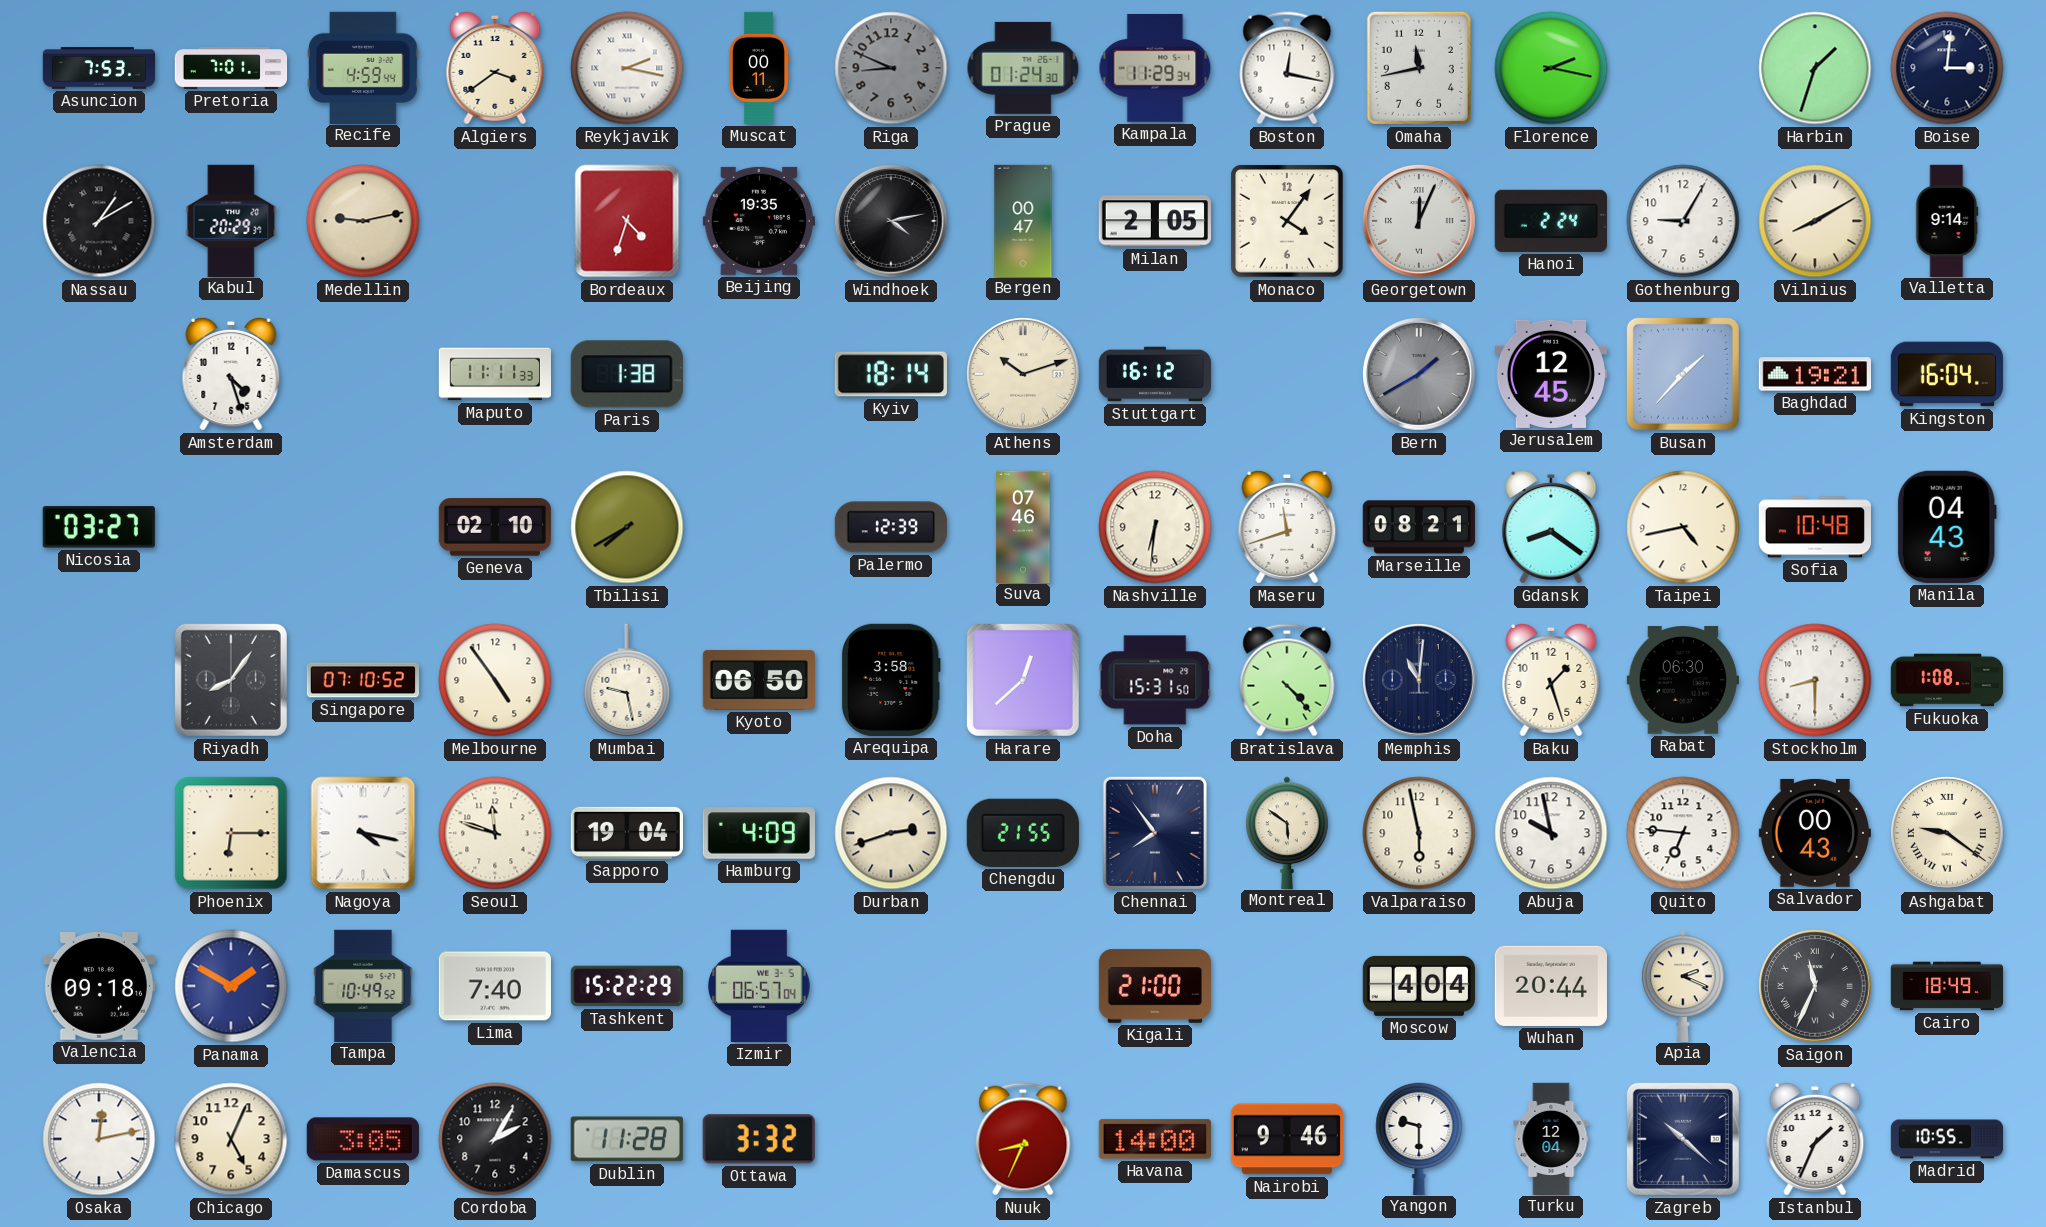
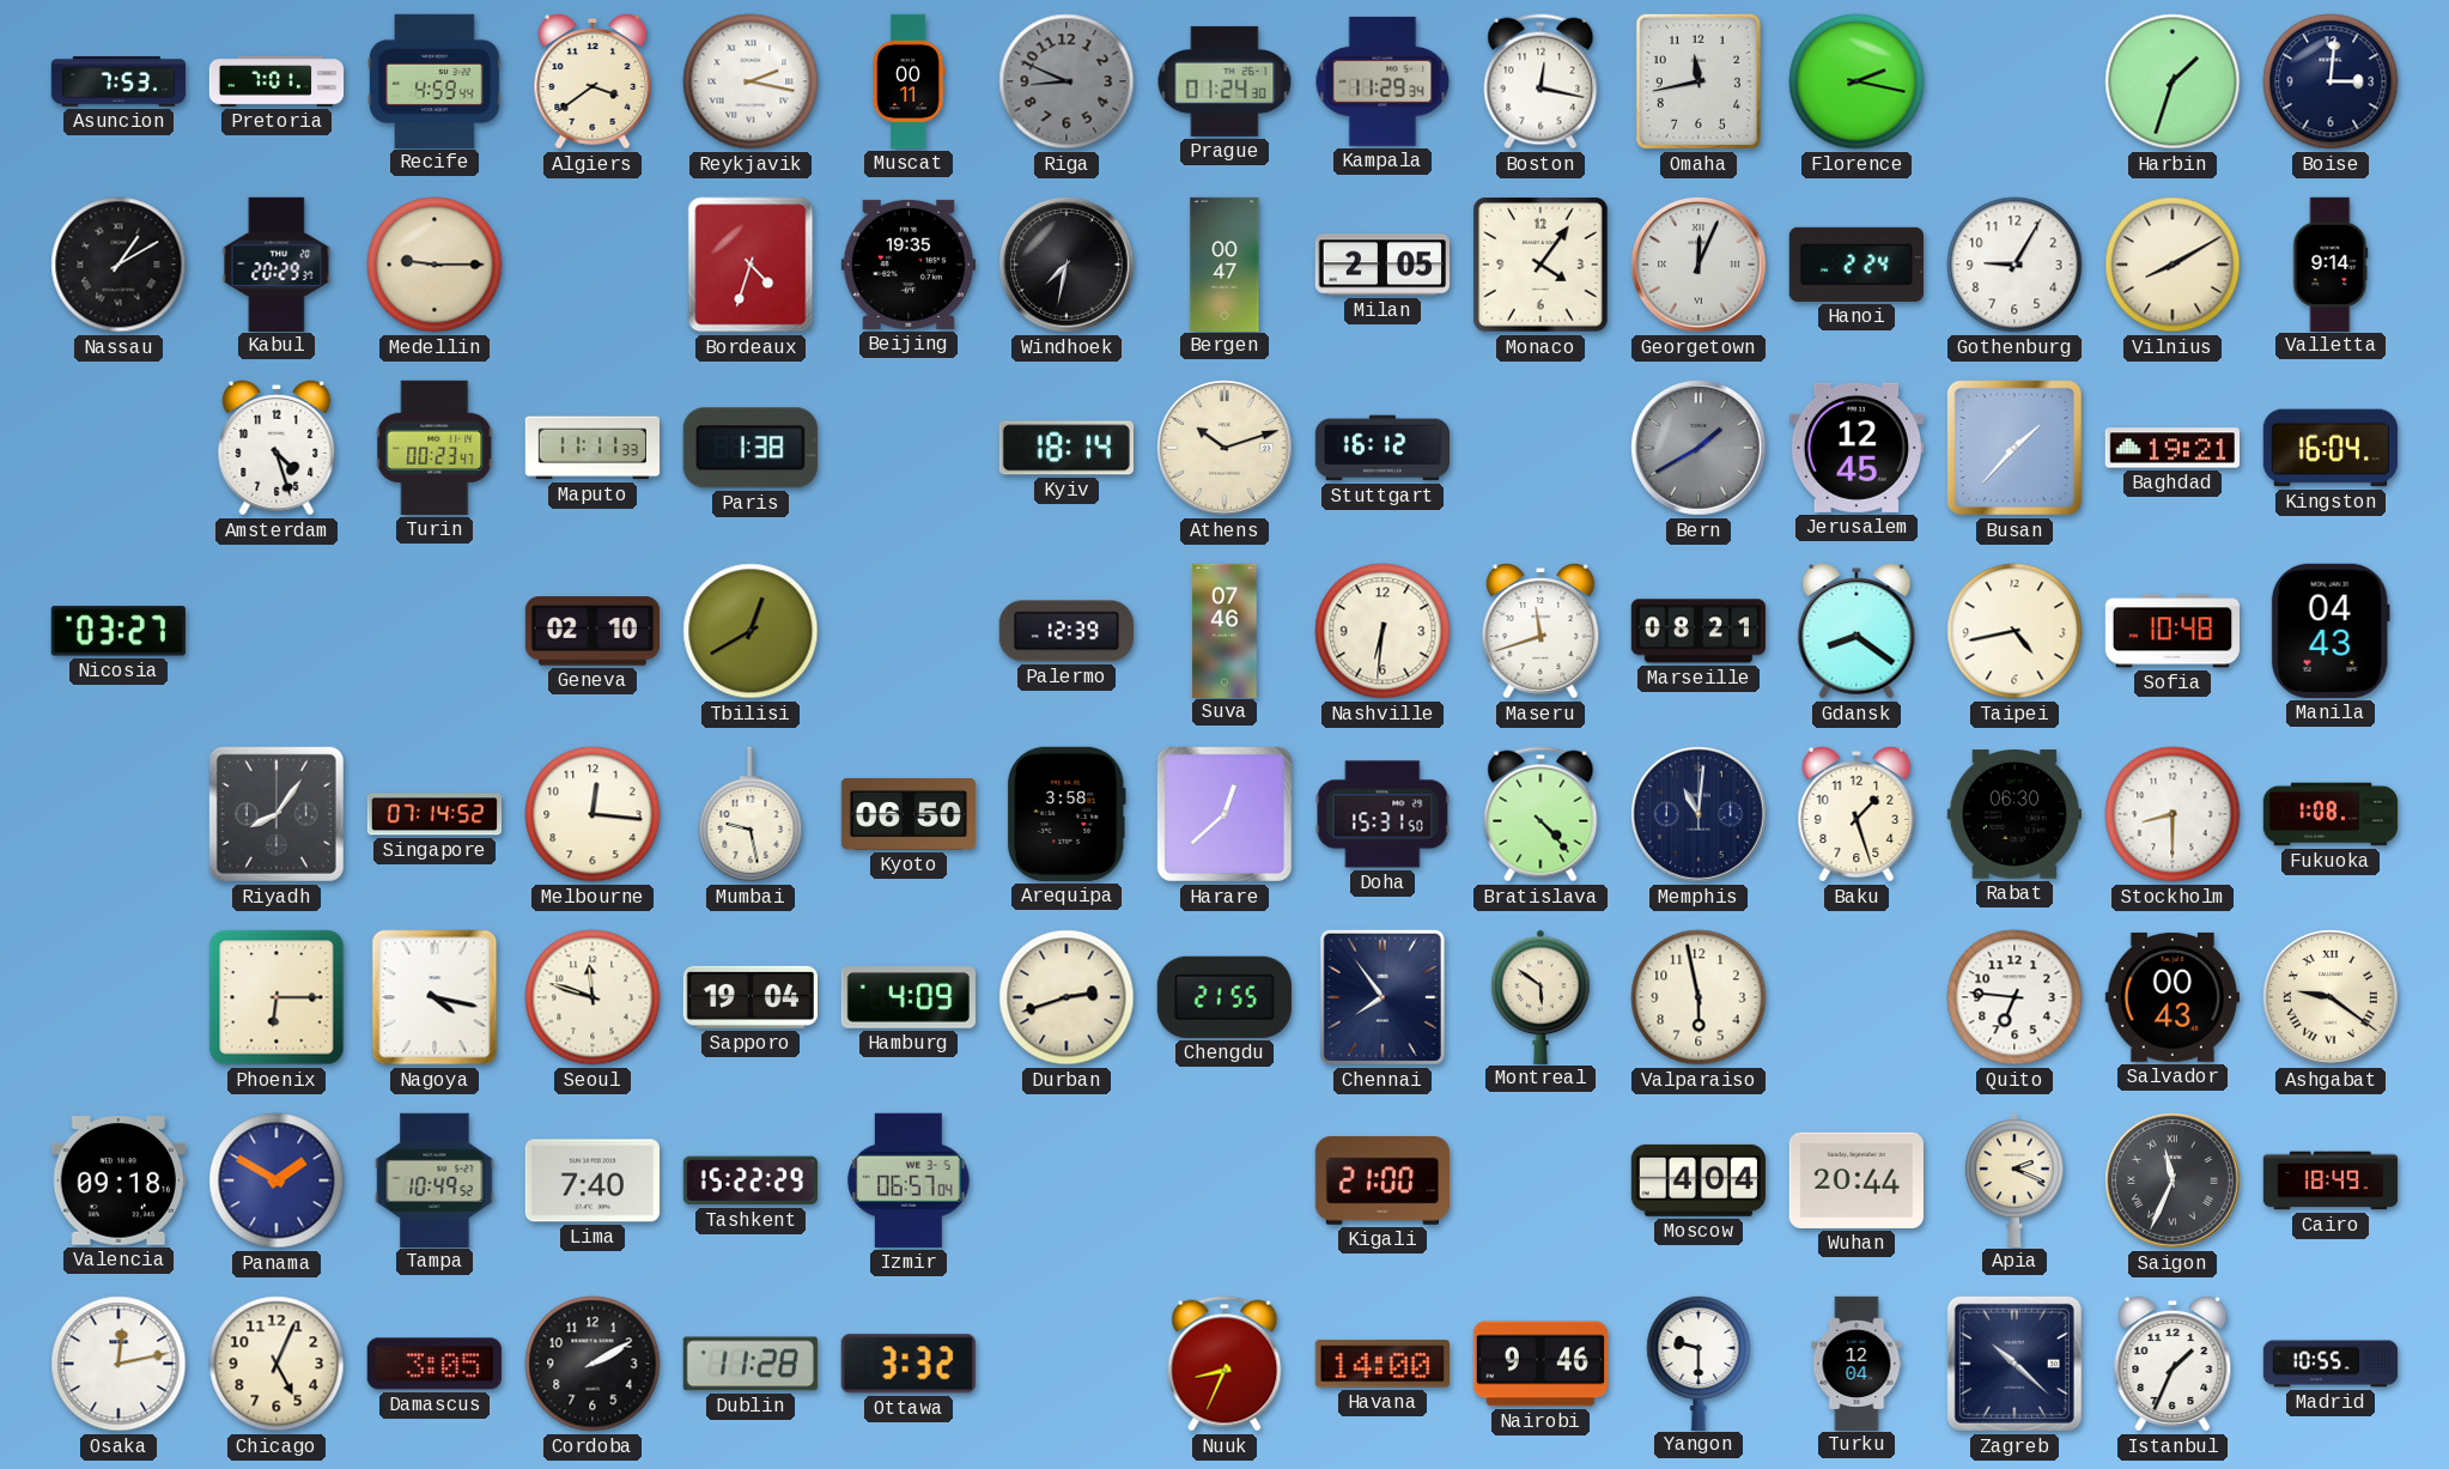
Medellin: 9:13 -> 9:15
Windhoek: 4:13 -> 7:32
Turin: none -> 00:23
Tbilisi: 7:40 -> 12:40
Singapore: 07:10 -> 07:14
Melbourne: 4:54 -> 12:16
Abuja: 9:58 -> none
Cordoba: 2:05 -> 2:10
